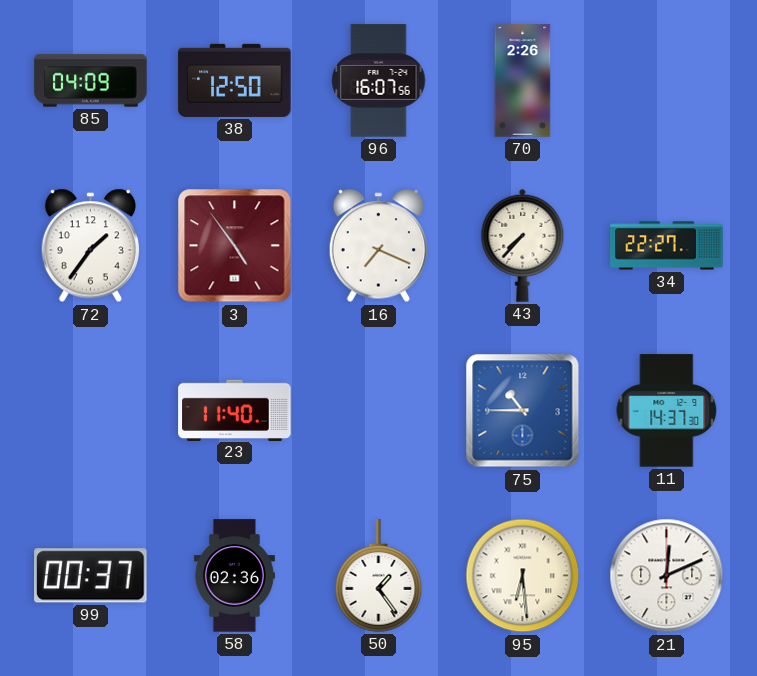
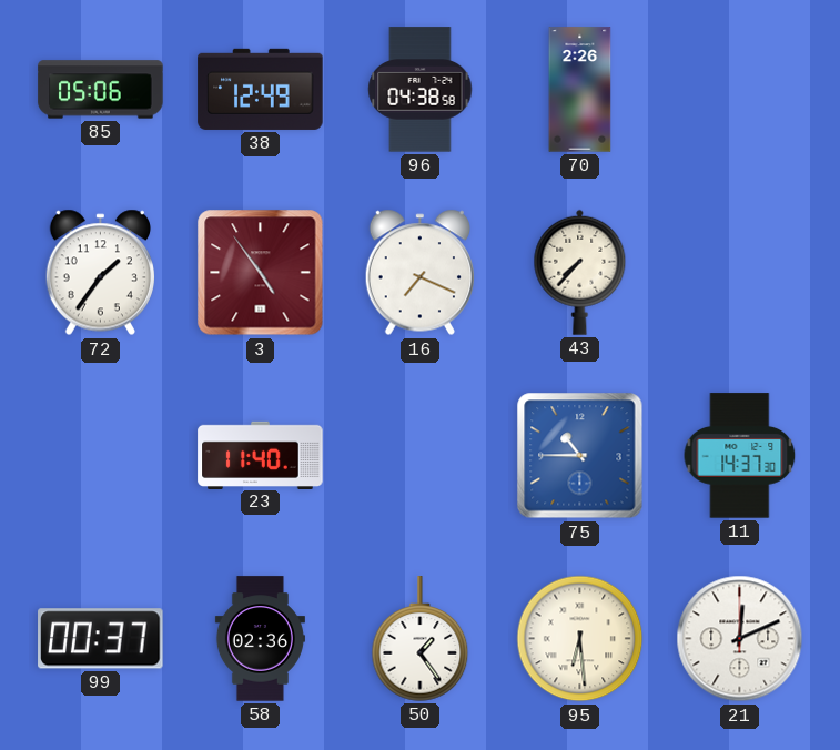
85: 04:09 -> 05:06
38: 12:50 -> 12:49
96: 16:07 -> 04:38
34: 22:27 -> none
